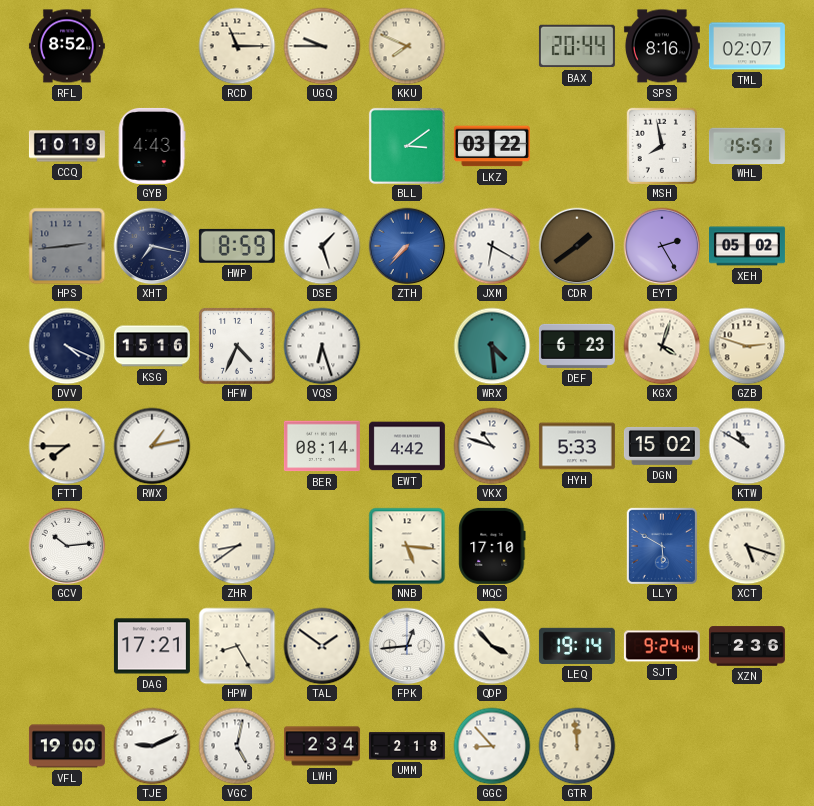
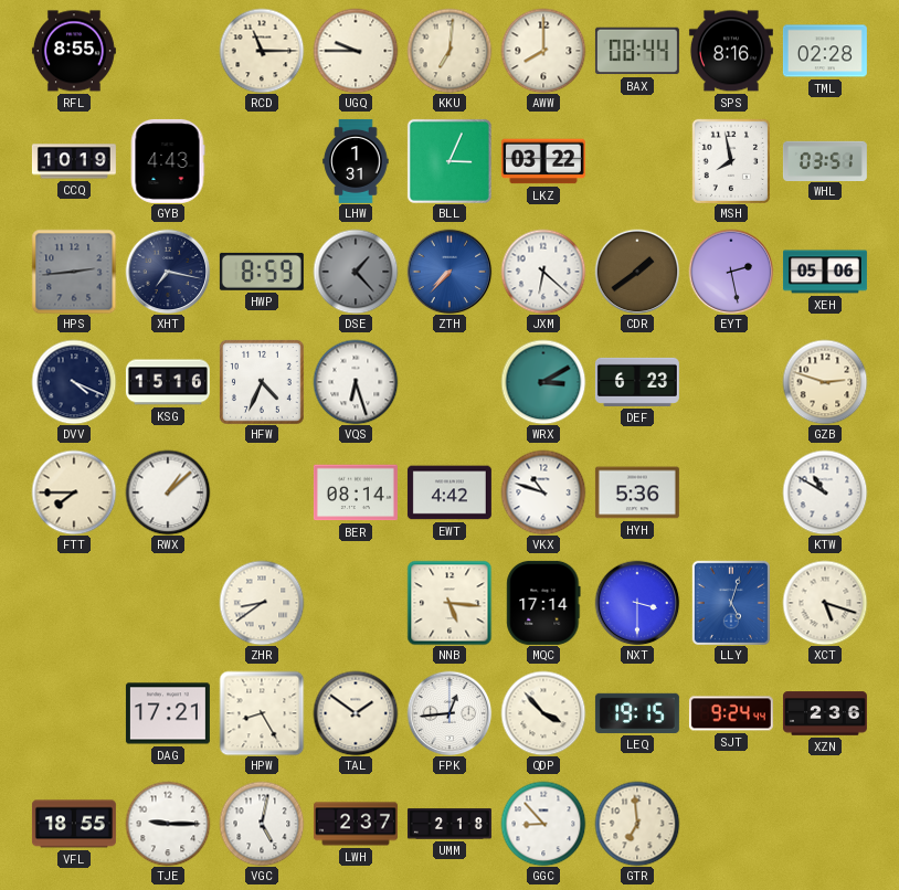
RFL: 8:52 -> 8:55
KKU: 7:49 -> 7:01
AWW: none -> 8:00
BAX: 20:44 -> 08:44
TML: 02:07 -> 02:28
LHW: none -> 1:31
BLL: 3:09 -> 3:04
WHL: 15:51 -> 03:51
DSE: 1:27 -> 1:23
DSE dial: white -> grey
JXM: 6:20 -> 6:22
EYT: 2:25 -> 2:28
XEH: 05:02 -> 05:06
WRX: 4:29 -> 3:10
KGX: 4:03 -> none
RWX: 1:13 -> 1:08
HYH: 5:33 -> 5:36
DGN: 15:02 -> none
GCV: 10:14 -> none
MQC: 17:10 -> 17:14
NXT: none -> 3:30
LLY: 5:50 -> 5:03
LEQ: 19:14 -> 19:15
VFL: 19:00 -> 18:55
TJE: 9:11 -> 9:15
LWH: 2:34 -> 2:37
GTR: 11:59 -> 6:59
